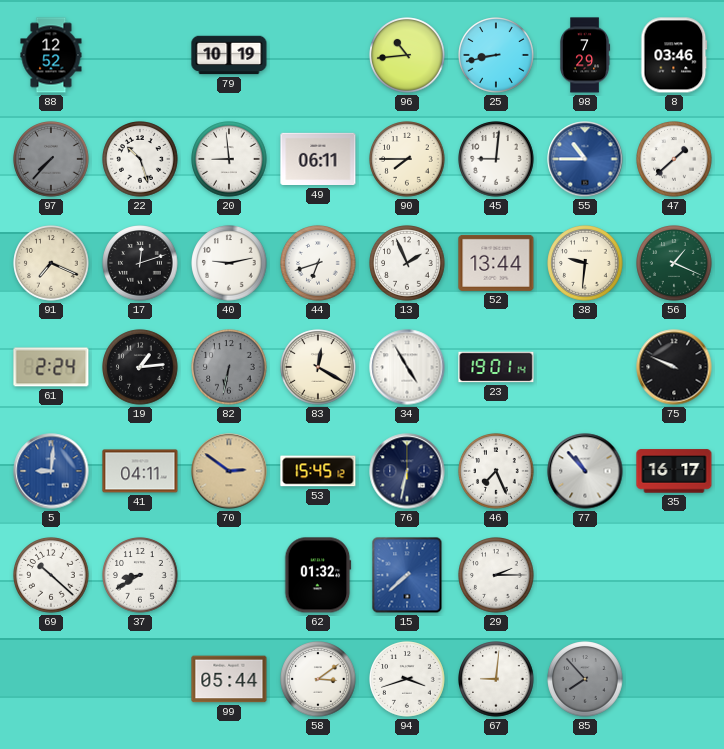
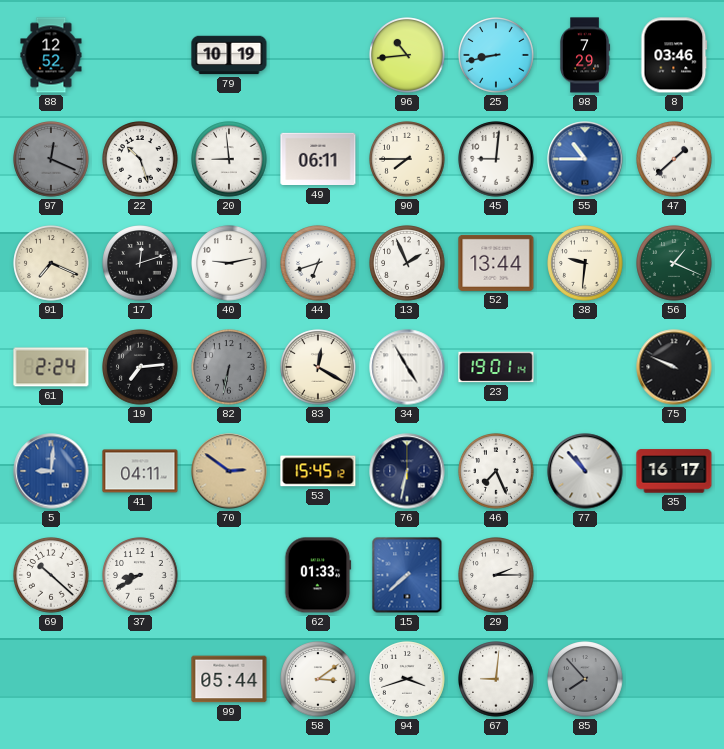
97: 7:37 -> 12:19
19: 1:14 -> 7:14
62: 01:32 -> 01:33
